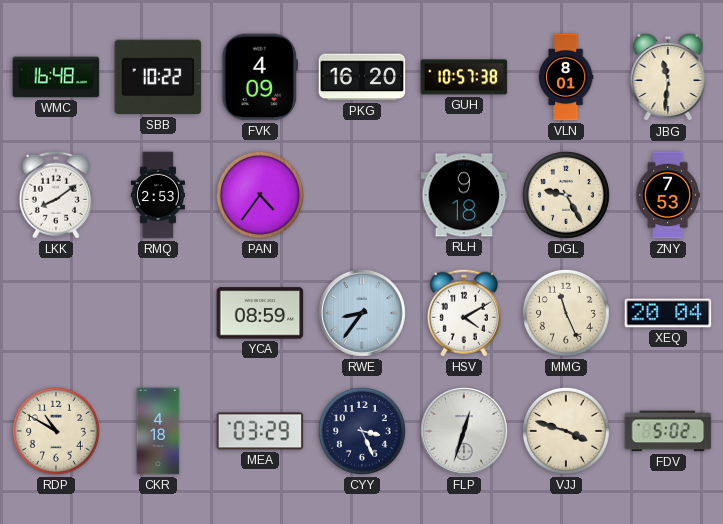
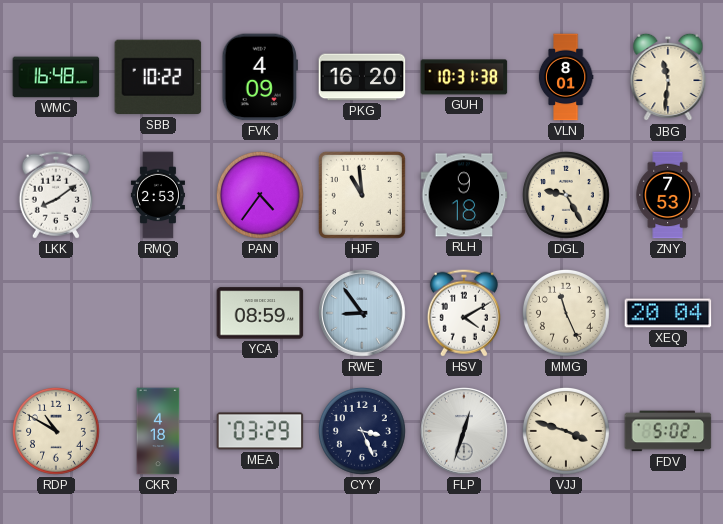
GUH: 10:57 -> 10:31
HJF: none -> 10:59
RWE: 8:36 -> 8:54
